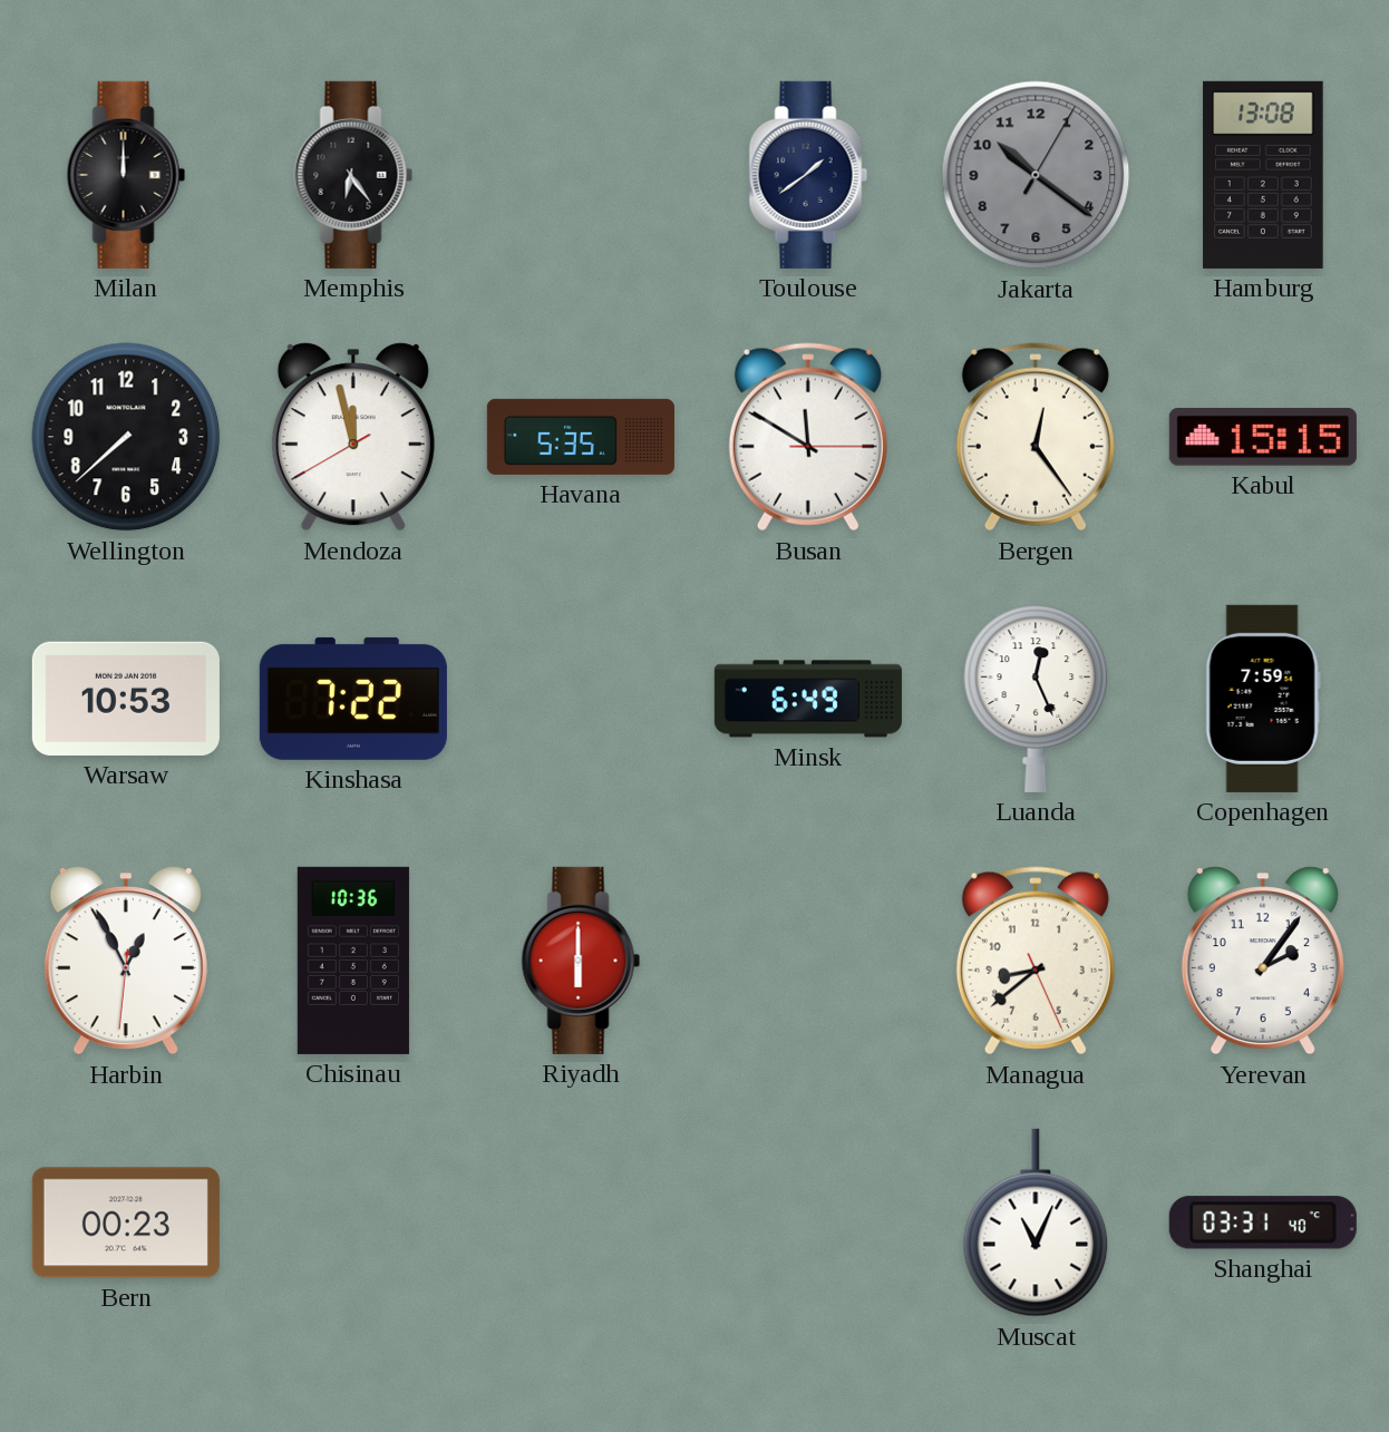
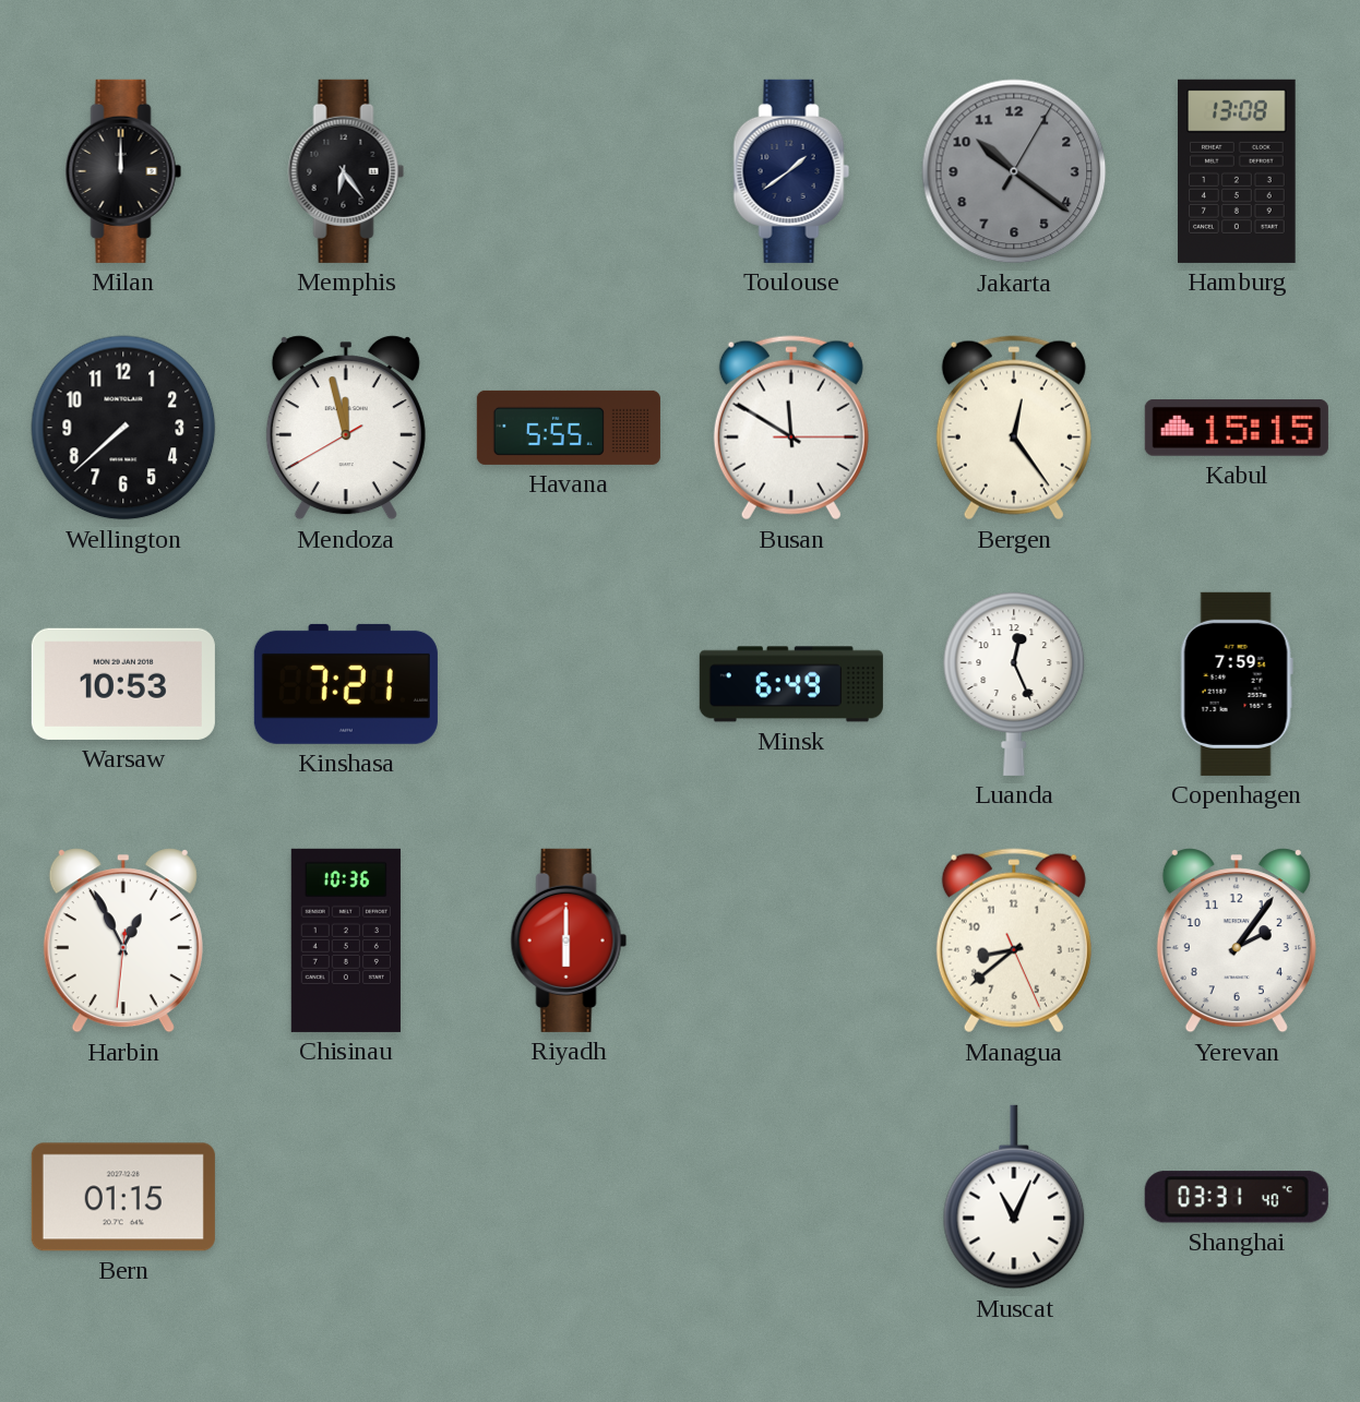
Havana: 5:35 -> 5:55
Kinshasa: 7:22 -> 7:21
Bern: 00:23 -> 01:15
